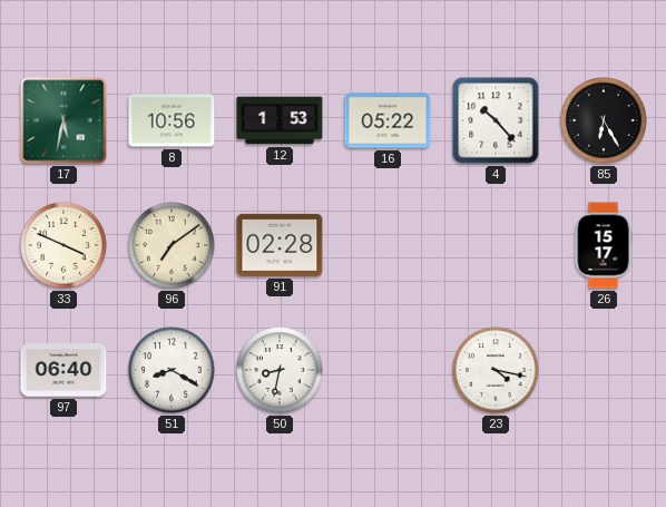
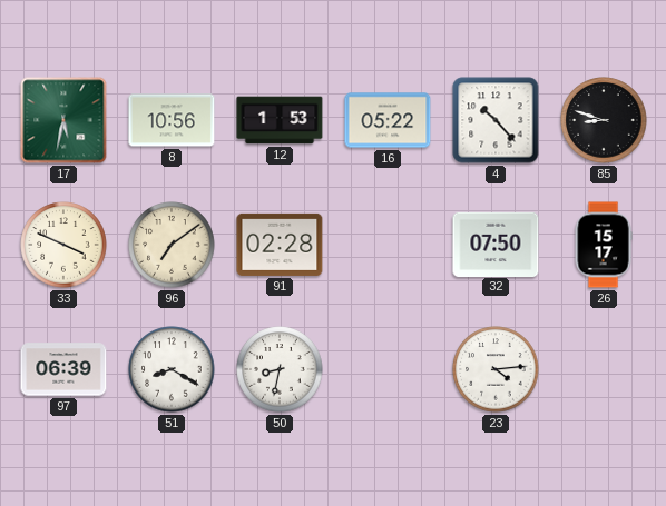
85: 6:25 -> 8:48
32: none -> 07:50
97: 06:40 -> 06:39
23: 4:17 -> 4:14
